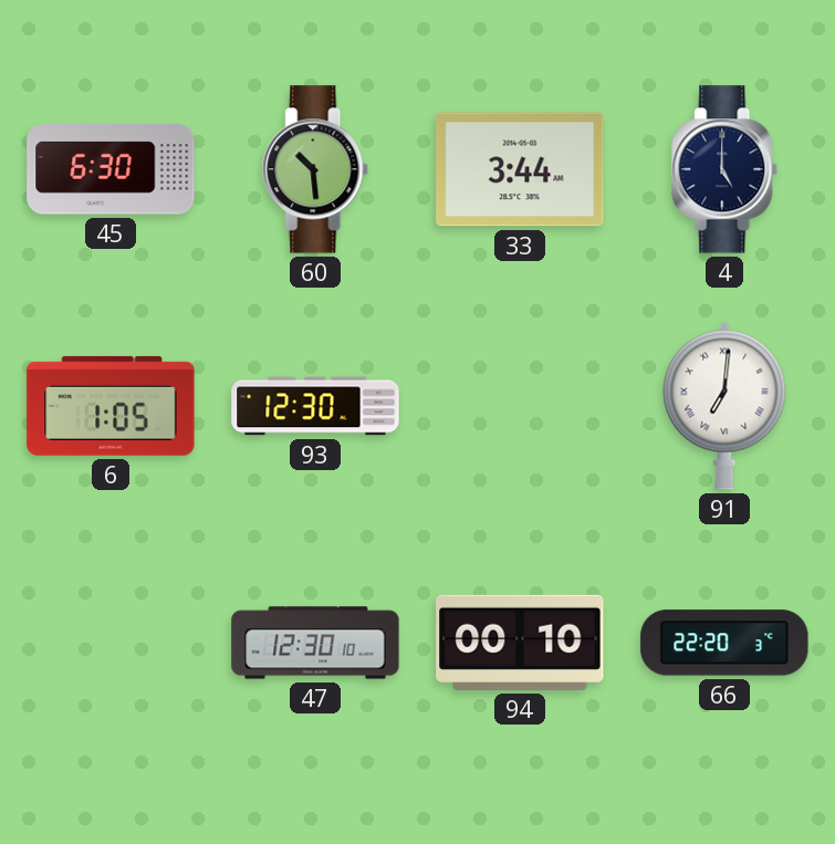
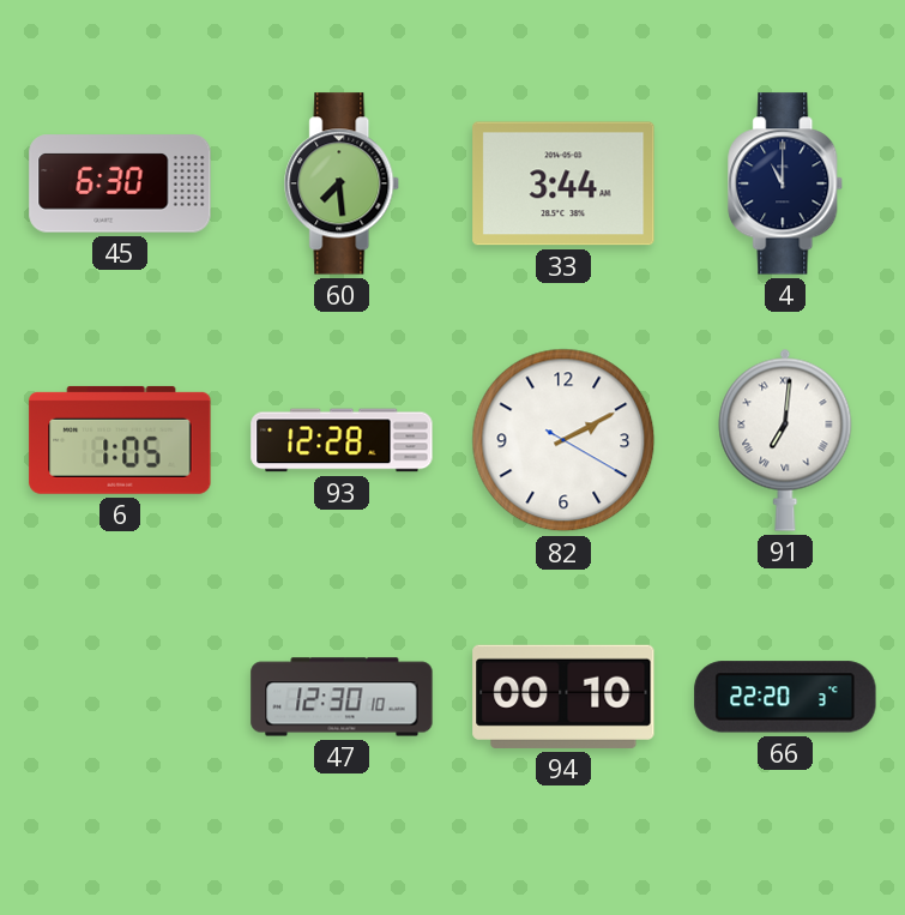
60: 10:29 -> 7:29
4: 5:00 -> 11:00
93: 12:30 -> 12:28
82: none -> 2:10
